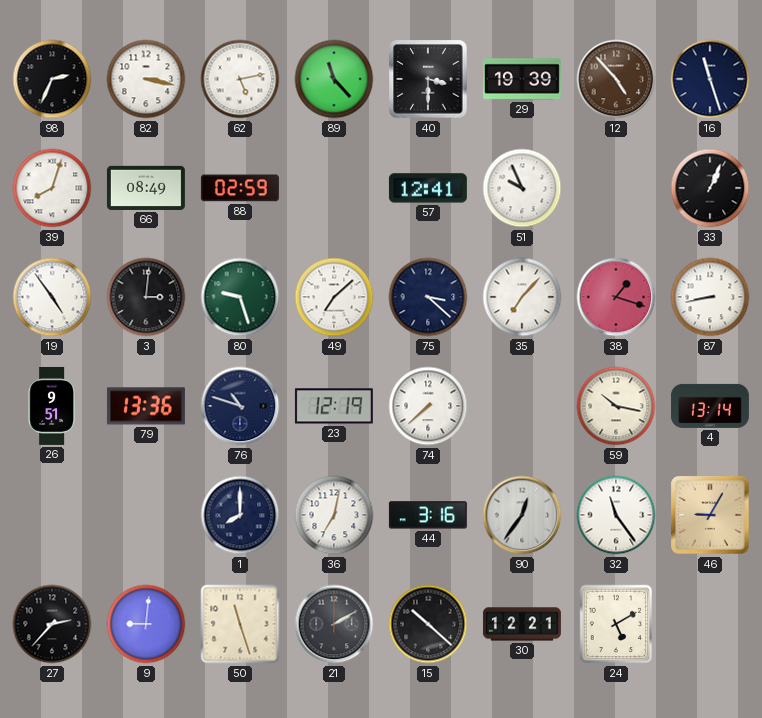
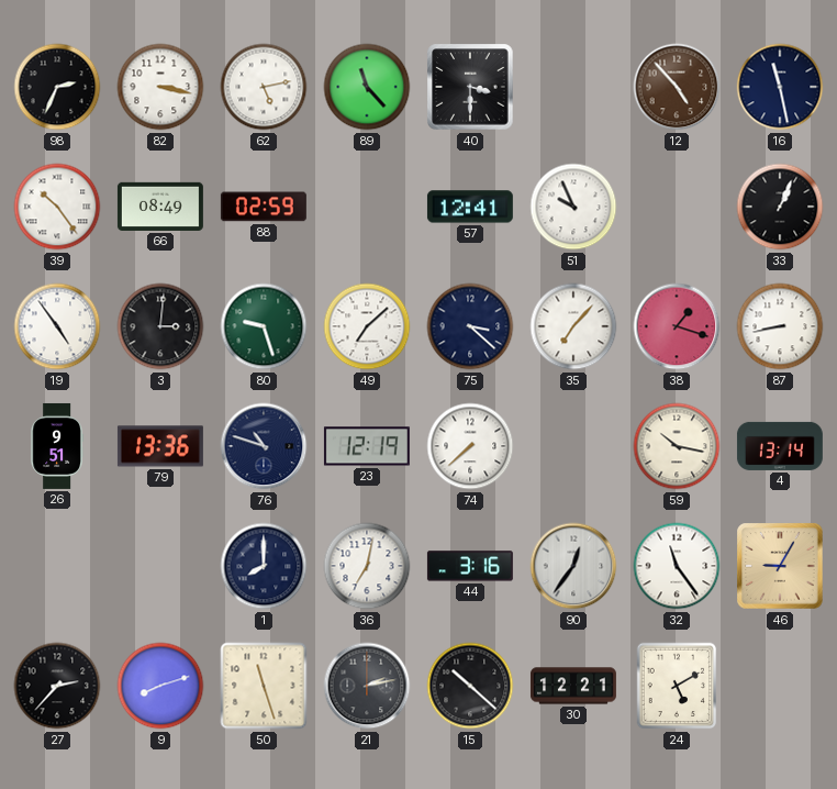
29: 19:39 -> none
16: 11:27 -> 11:28
39: 8:03 -> 10:24
9: 9:01 -> 8:12
21: 2:10 -> 2:13
